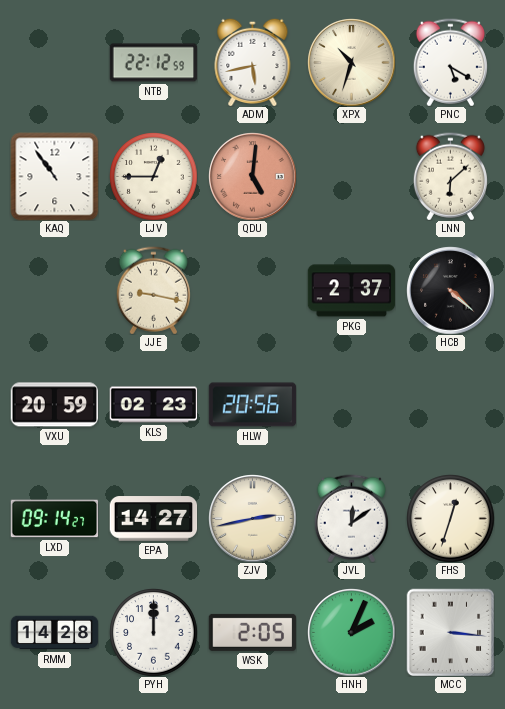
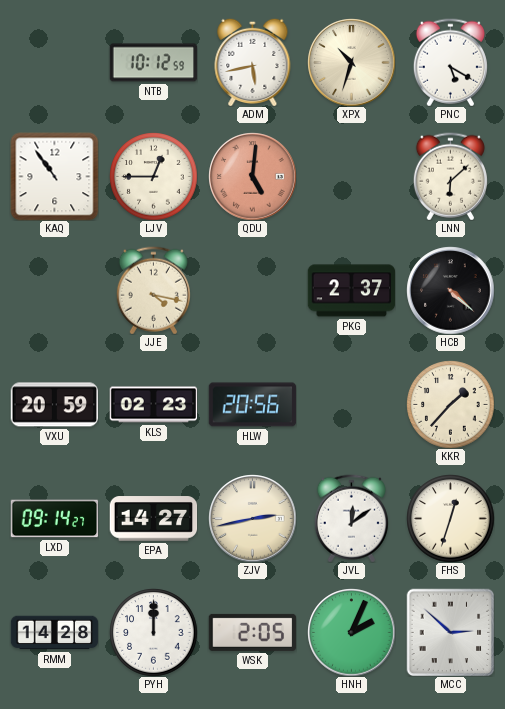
NTB: 22:12 -> 10:12
JJE: 9:17 -> 4:17
KKR: none -> 1:37
MCC: 3:16 -> 2:52
